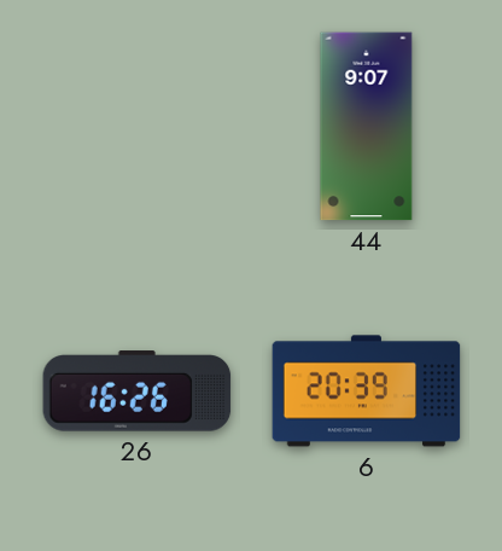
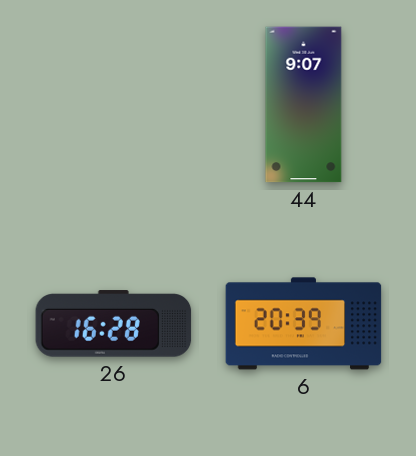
26: 16:26 -> 16:28
